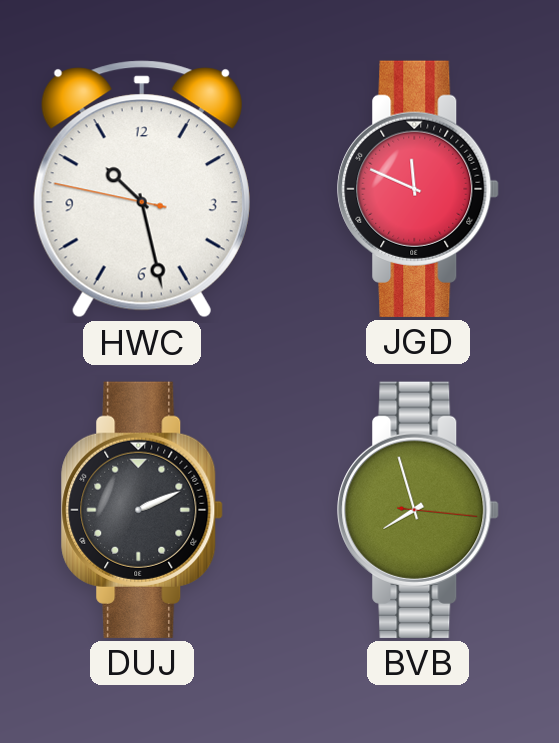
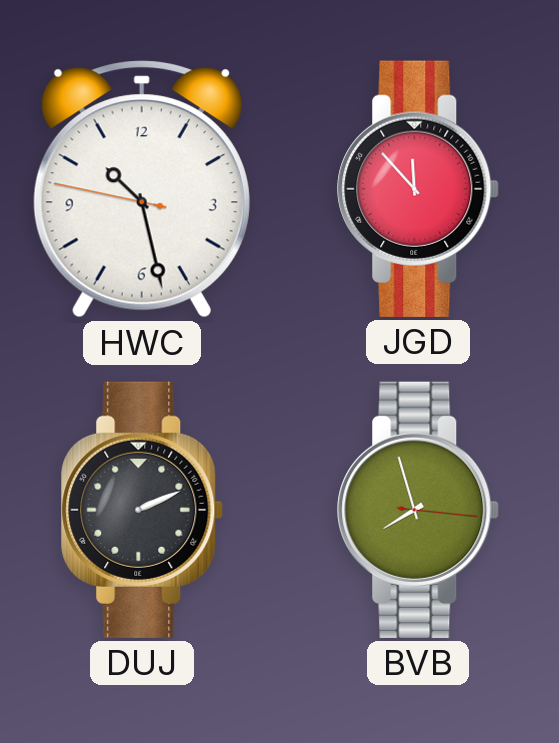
JGD: 11:49 -> 11:53
